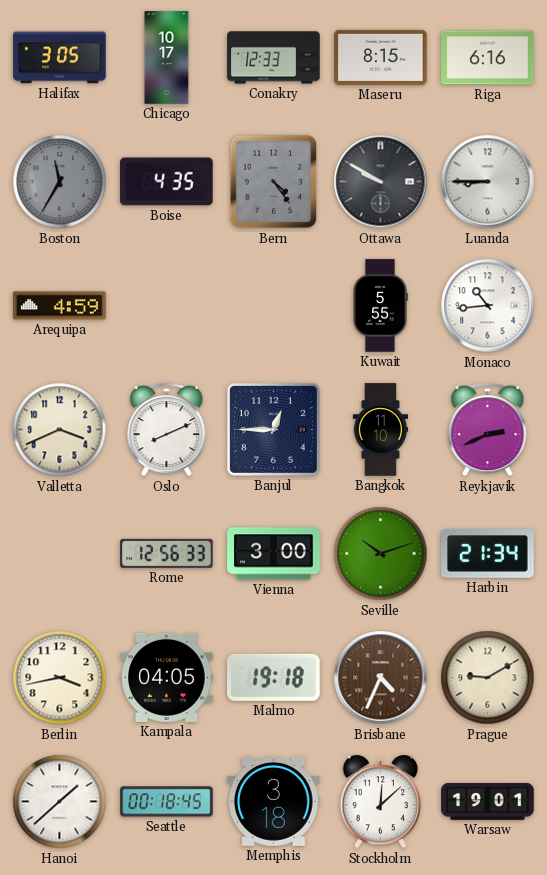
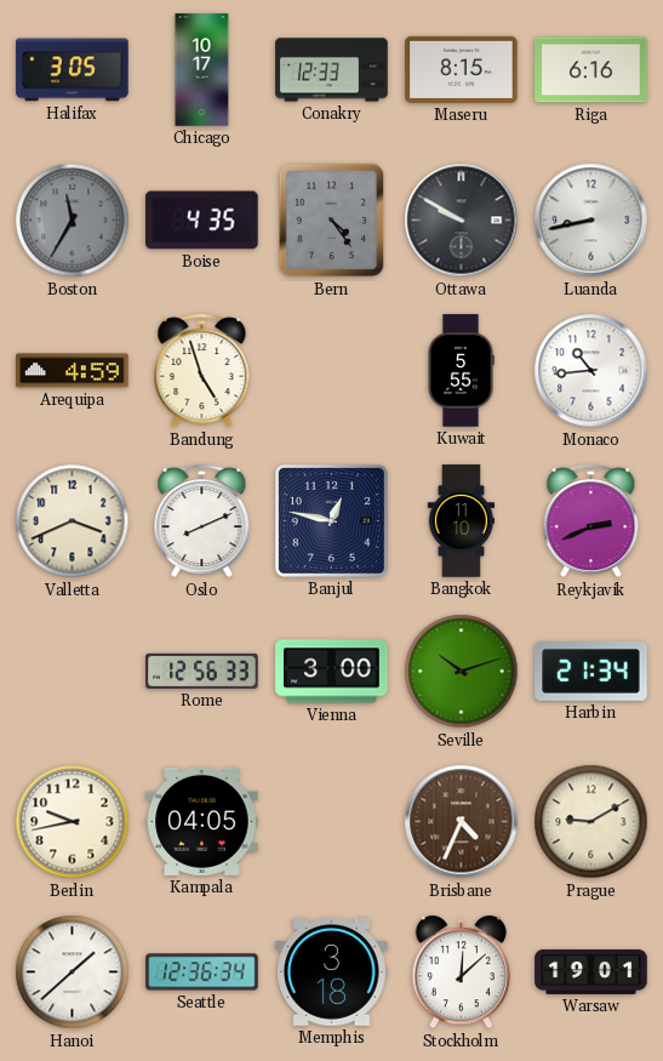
Luanda: 8:45 -> 8:43
Bandung: none -> 4:57
Banjul: 12:45 -> 12:47
Berlin: 3:43 -> 9:43
Malmo: 19:18 -> none
Seattle: 00:18 -> 12:36
